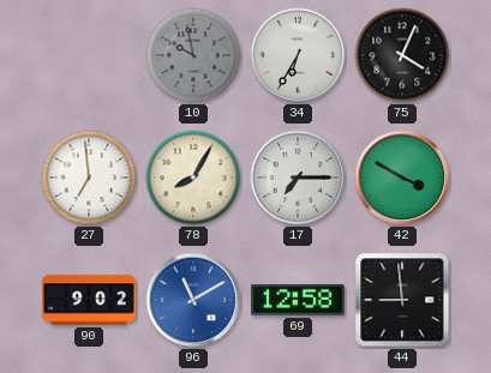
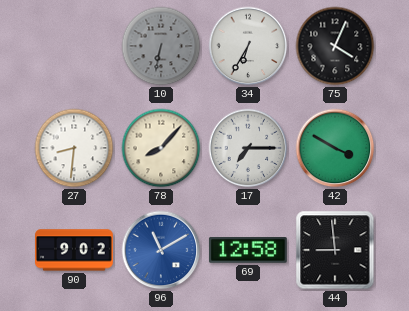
10: 9:58 -> 6:32
27: 6:59 -> 8:31
78: 8:05 -> 8:07
